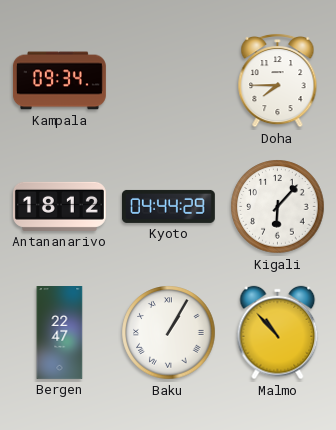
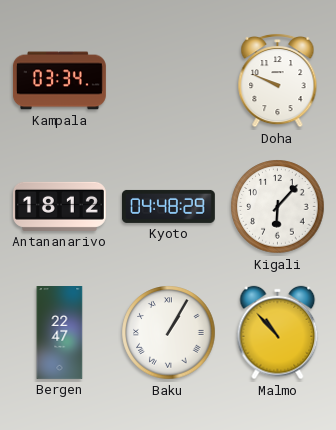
Kampala: 09:34 -> 03:34
Doha: 7:45 -> 9:49
Kyoto: 04:44 -> 04:48
